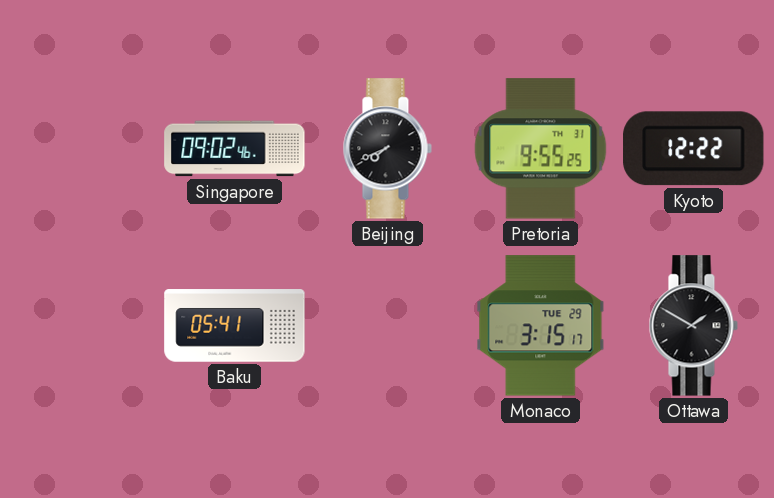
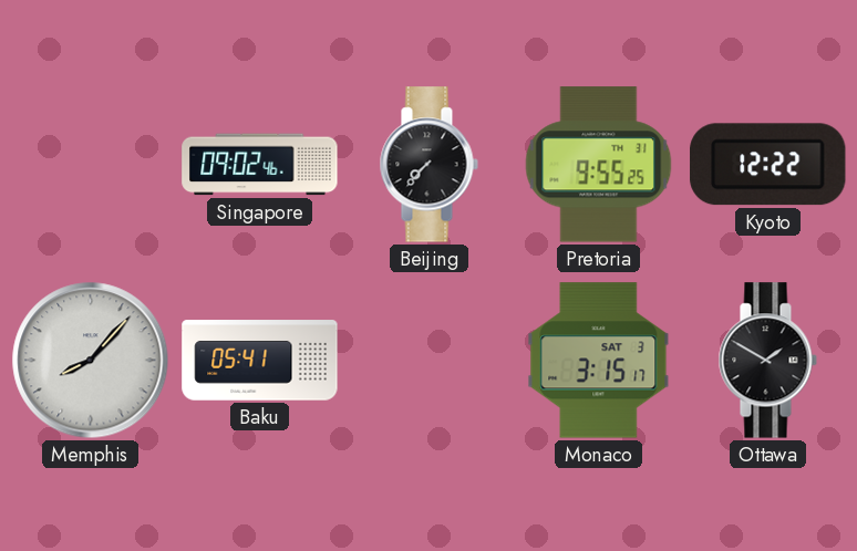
Beijing: 7:41 -> 7:37
Memphis: none -> 8:07
Monaco date: TUE 29 -> SAT 3
